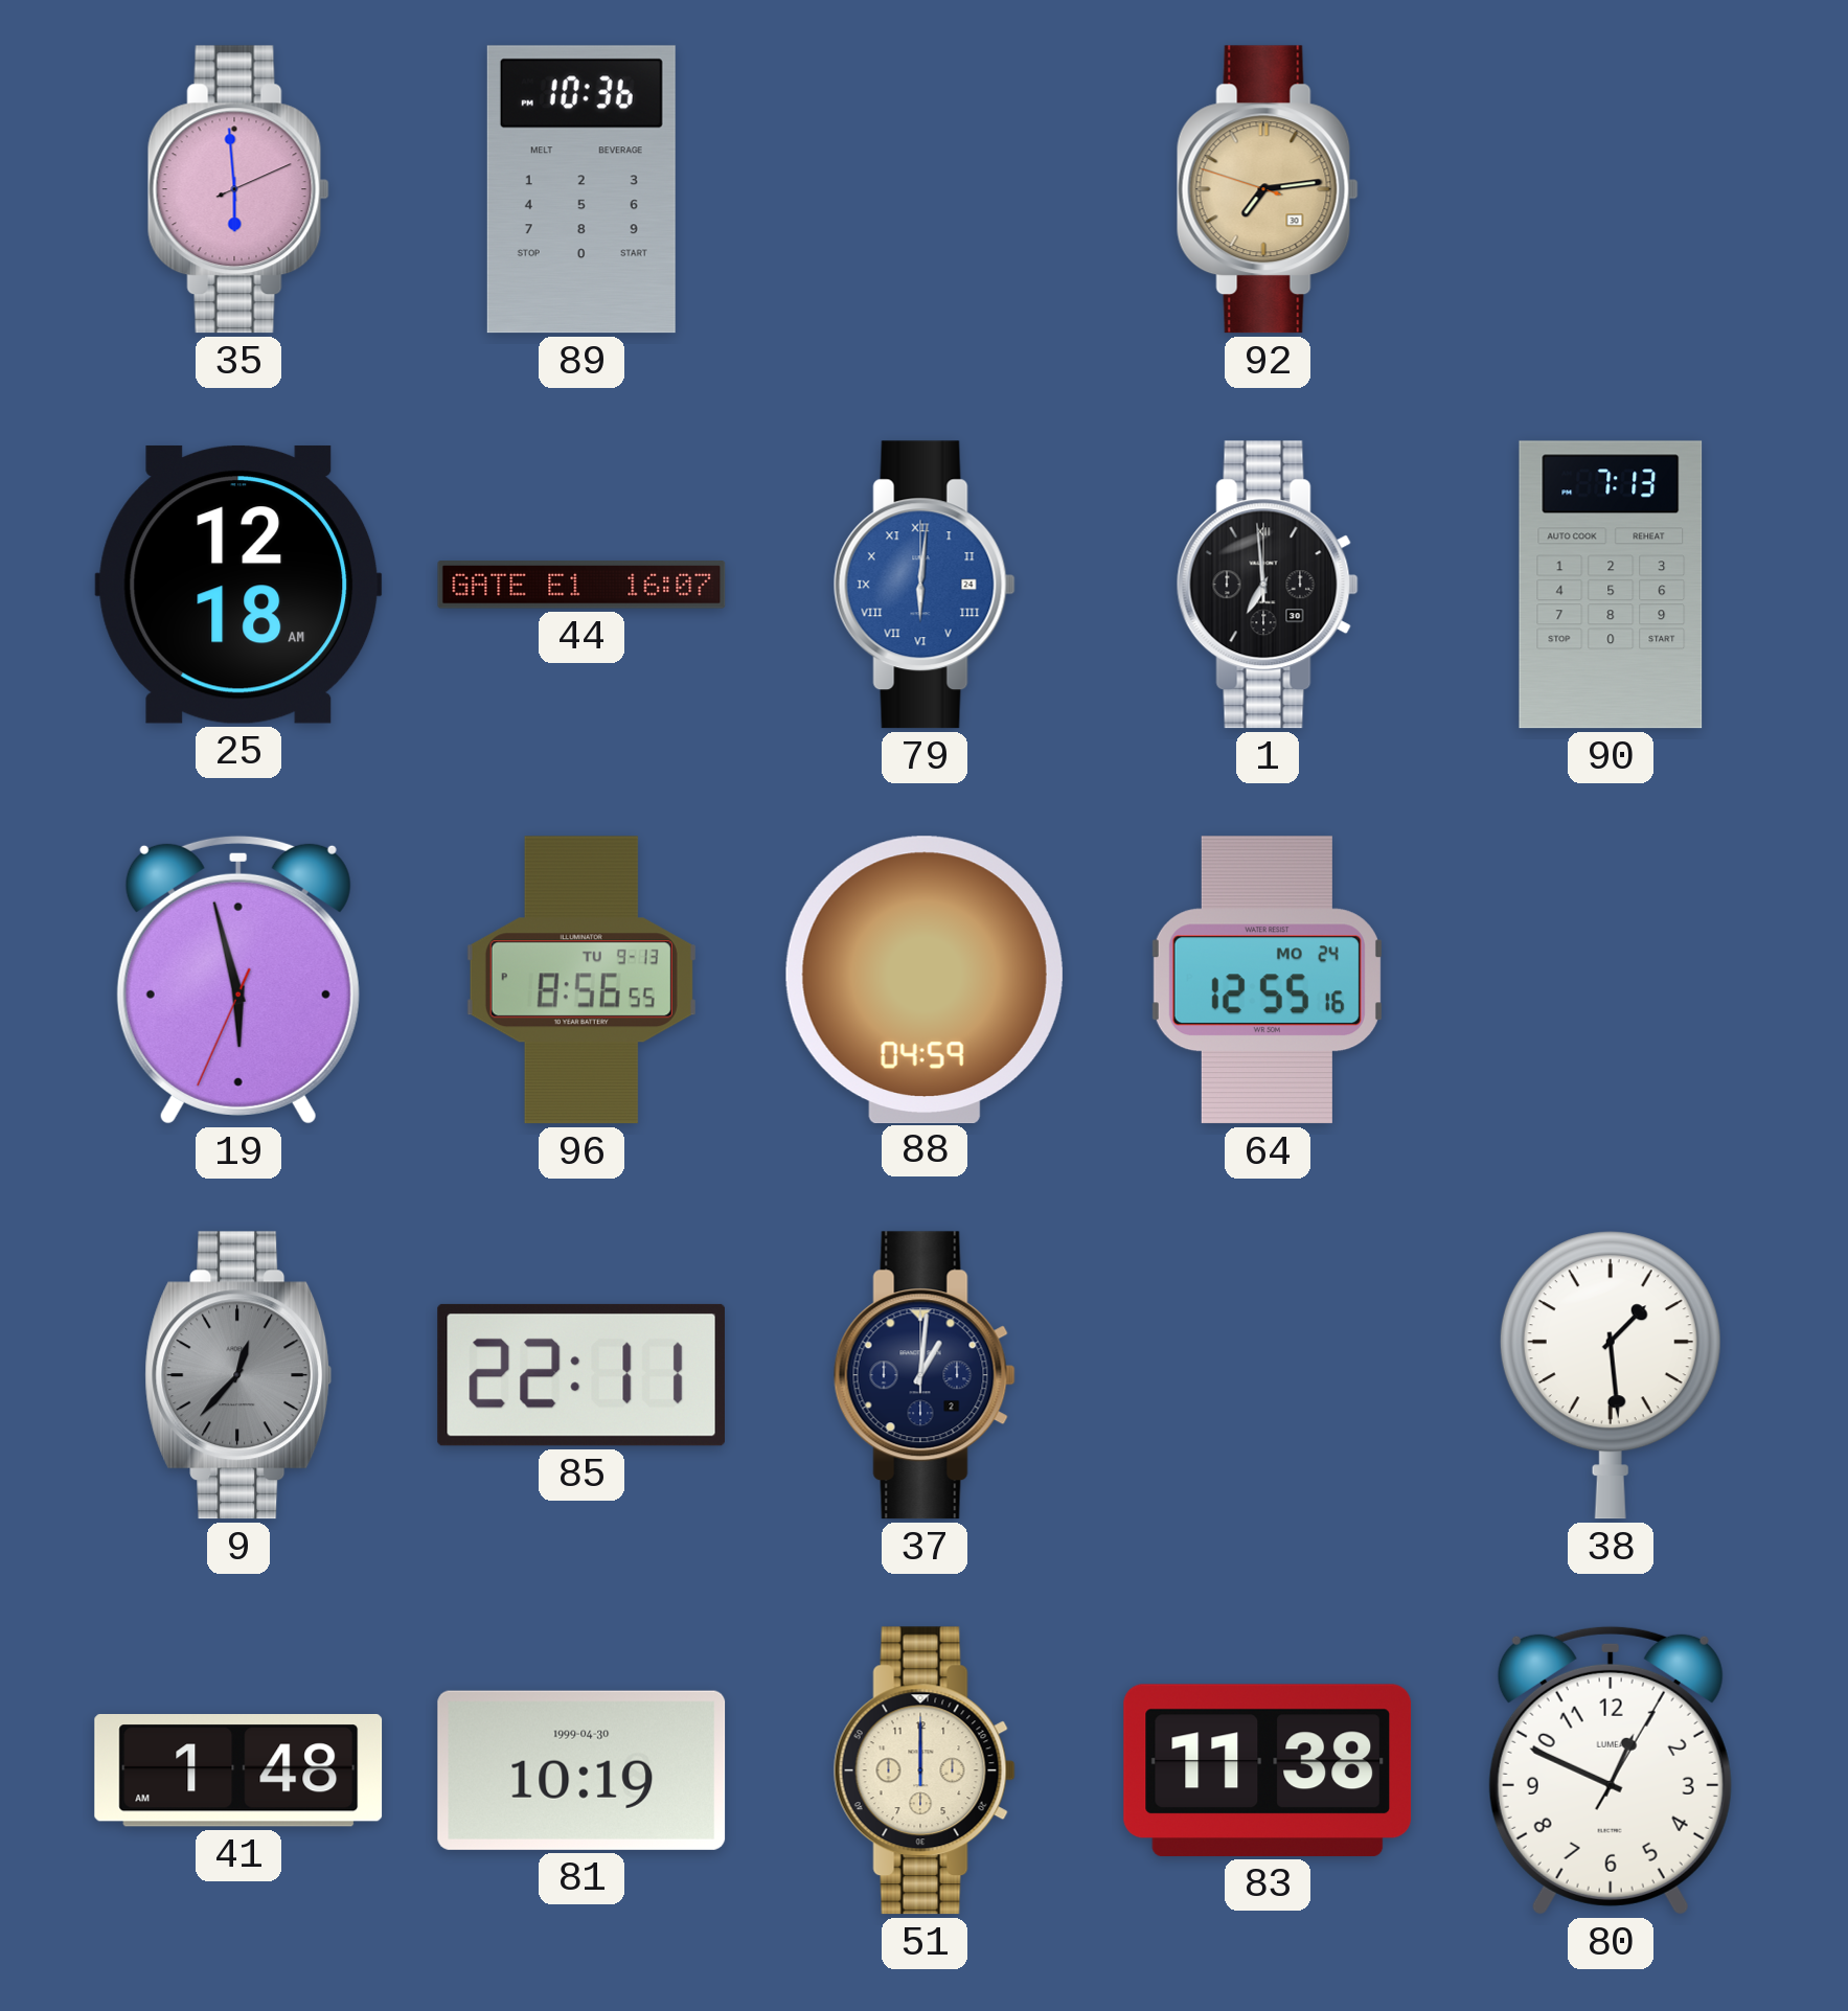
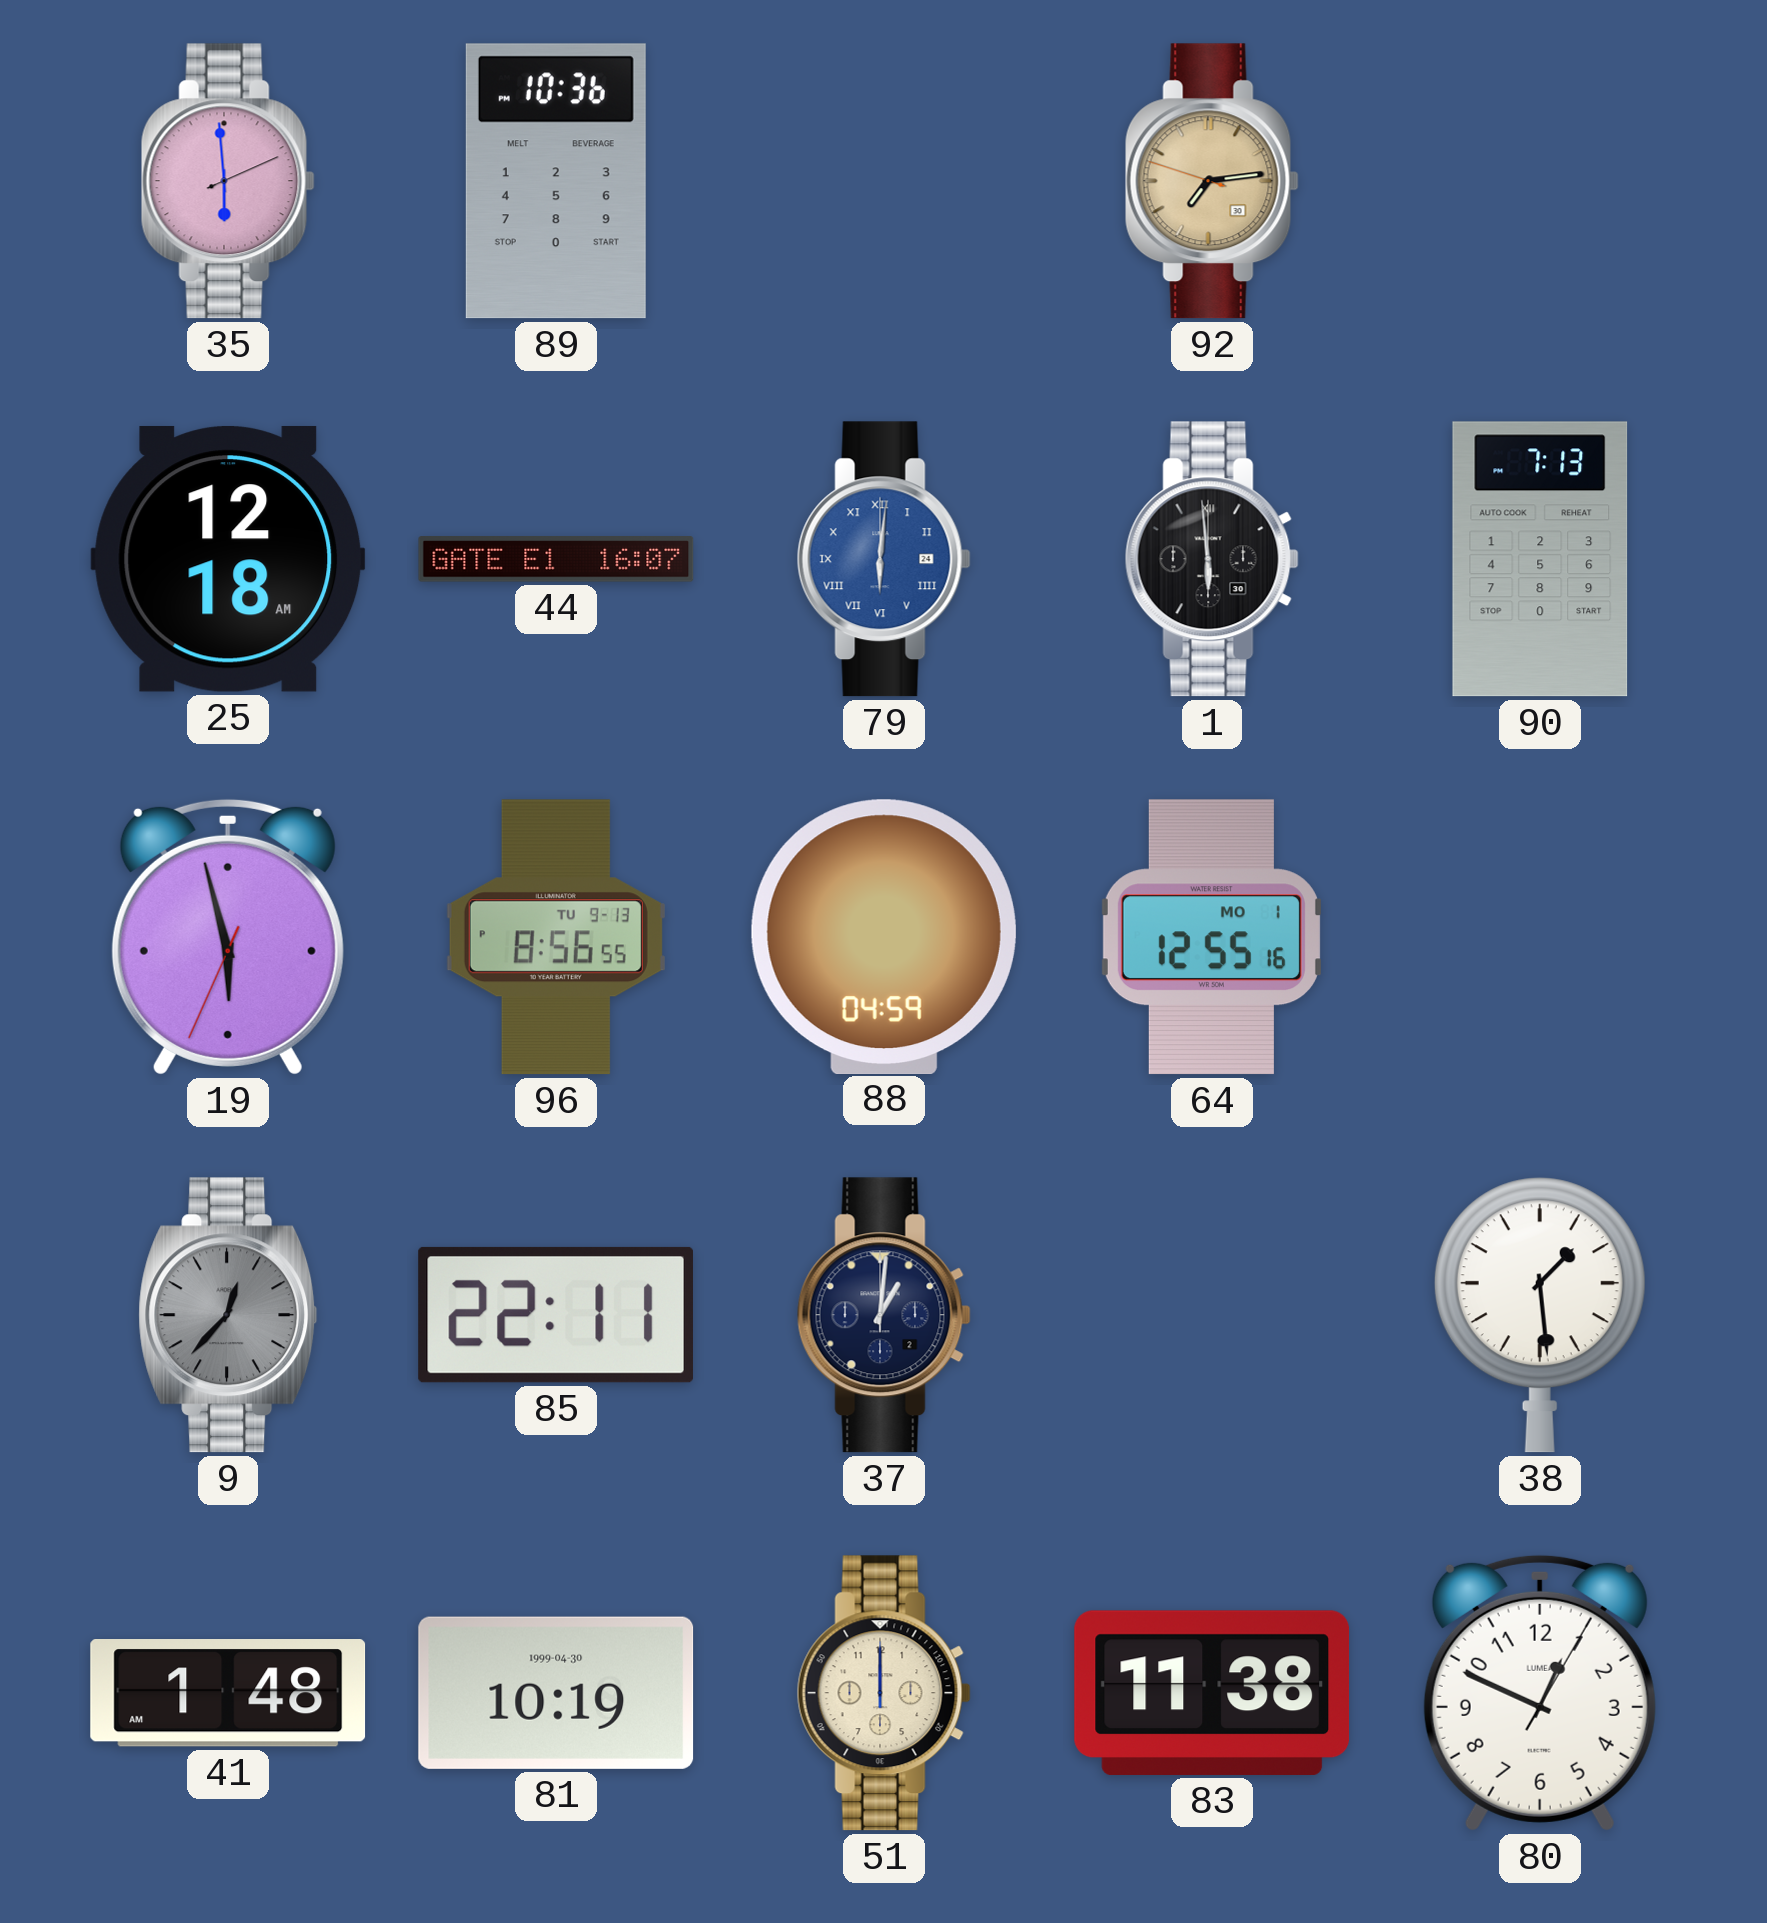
1: 6:59 -> 5:59
64 date: MO 24 -> MO 1
